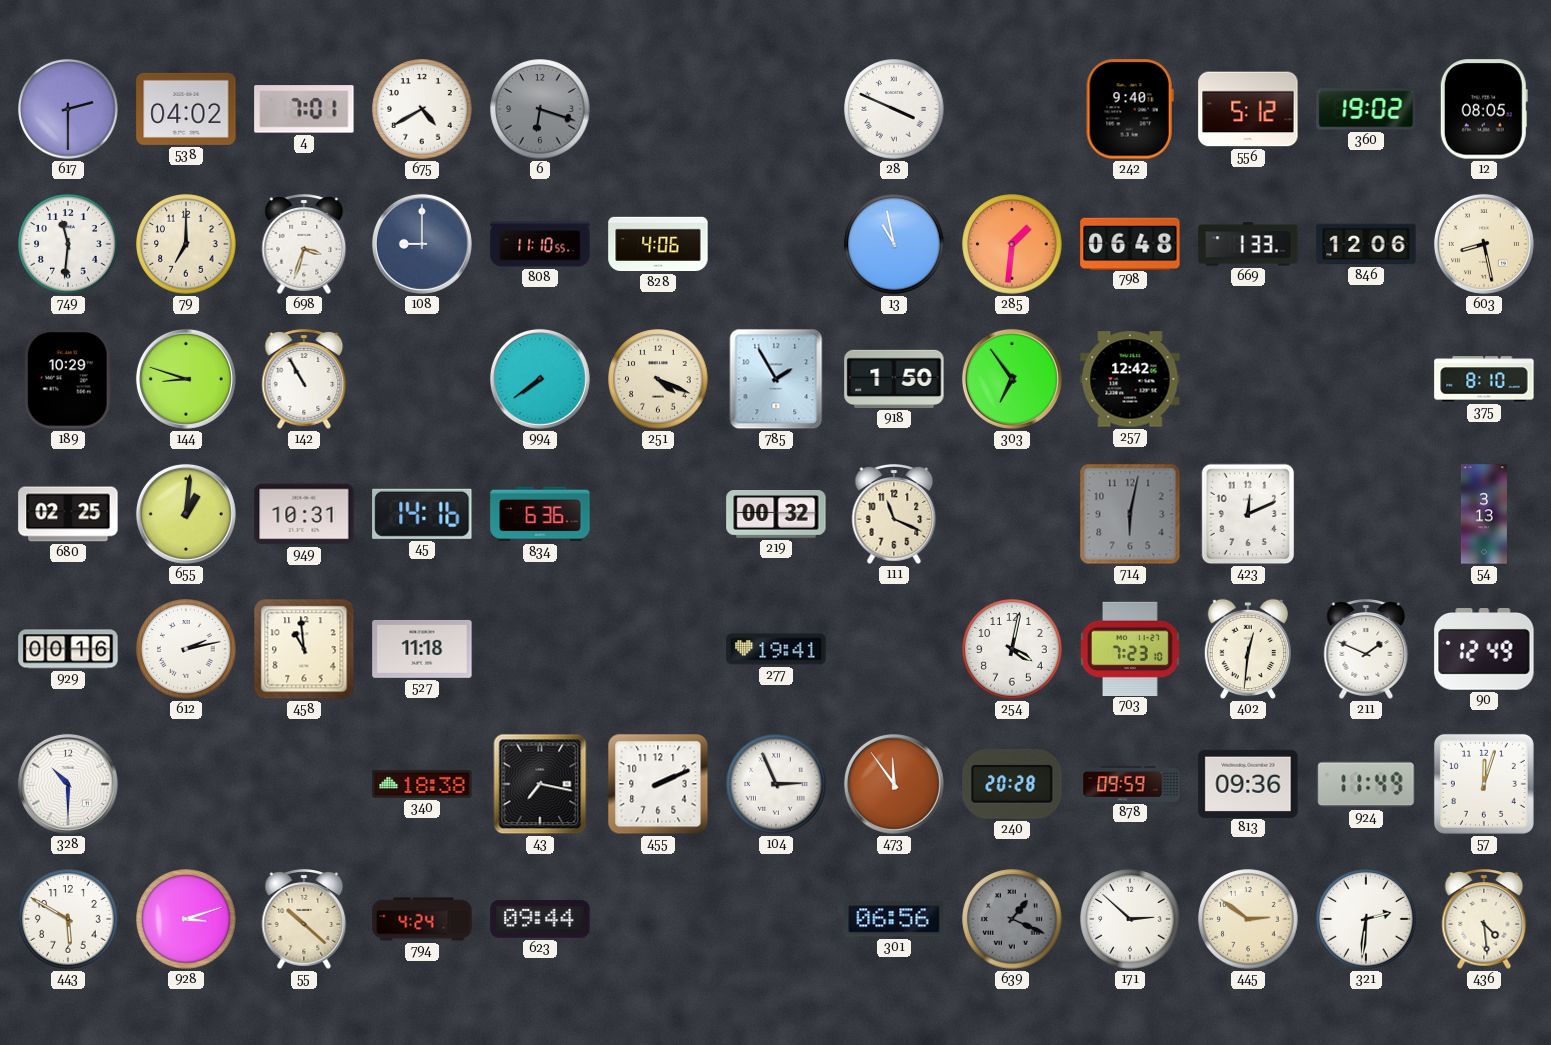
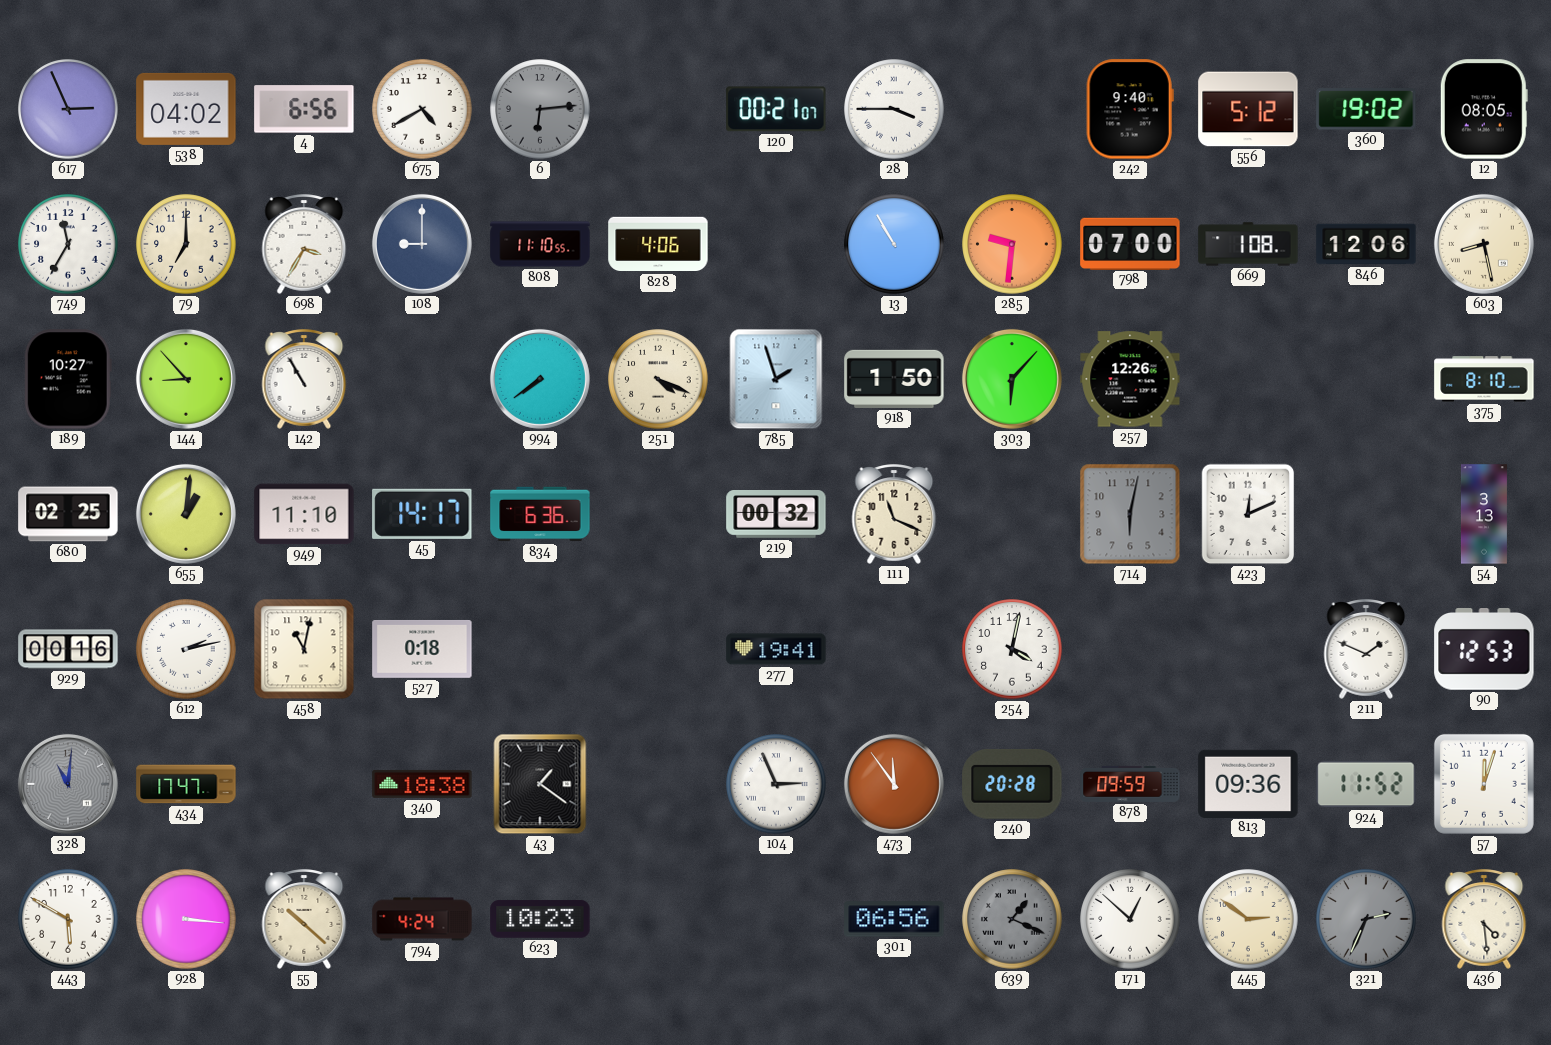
617: 2:30 -> 2:56
4: 7:01 -> 6:56
6: 6:18 -> 6:14
120: none -> 00:21
28: 3:49 -> 3:45
749: 11:31 -> 11:35
698: 3:33 -> 3:35
13: 10:58 -> 10:55
285: 1:31 -> 9:31
798: 06:48 -> 07:00
669: 1:33 -> 1:08
189: 10:29 -> 10:27
144: 8:48 -> 8:53
785: 1:55 -> 1:57
303: 6:54 -> 6:07
257: 12:42 -> 12:26
949: 10:31 -> 11:10
45: 14:16 -> 14:17
458: 10:59 -> 11:02
527: 11:18 -> 0:18
703: 7:23 -> none
402: 12:31 -> none
90: 12:49 -> 12:53
328: 10:30 -> 11:01
328 dial: white -> grey
434: none -> 17:47
43: 7:17 -> 1:21
455: 2:11 -> none
924: 11:49 -> 11:52
928: 3:12 -> 3:16
623: 09:44 -> 10:23
171: 2:52 -> 12:52
321: 2:31 -> 2:34
321 dial: white -> grey
